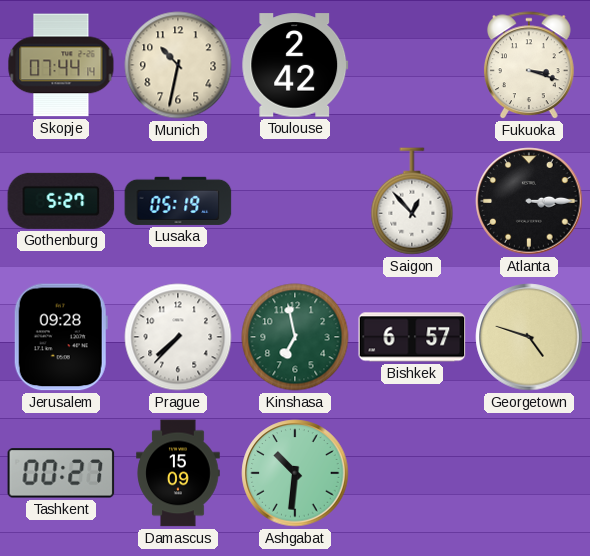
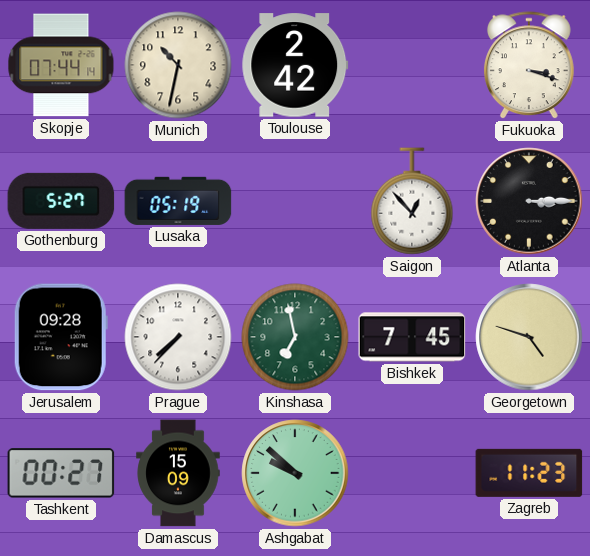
Bishkek: 6:57 -> 7:45
Ashgabat: 10:31 -> 9:52
Zagreb: none -> 11:23
